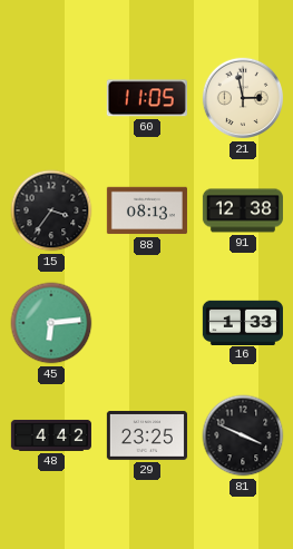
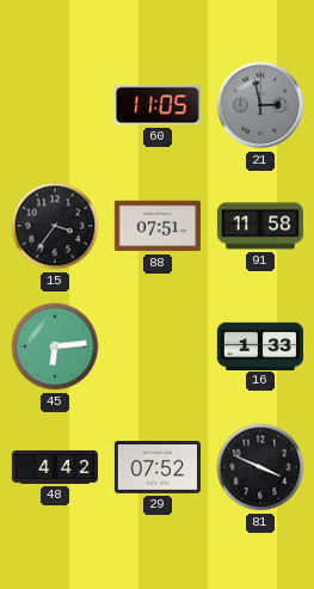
21 dial: cream -> grey
88: 08:13 -> 07:51
91: 12:38 -> 11:58
29: 23:25 -> 07:52
